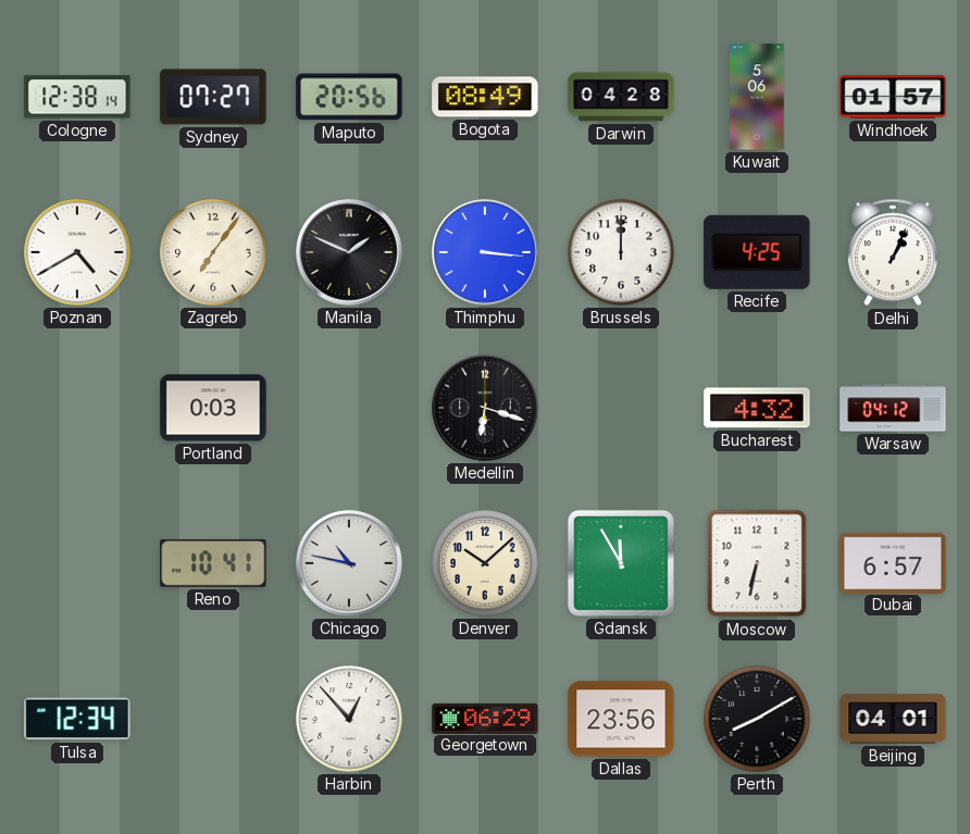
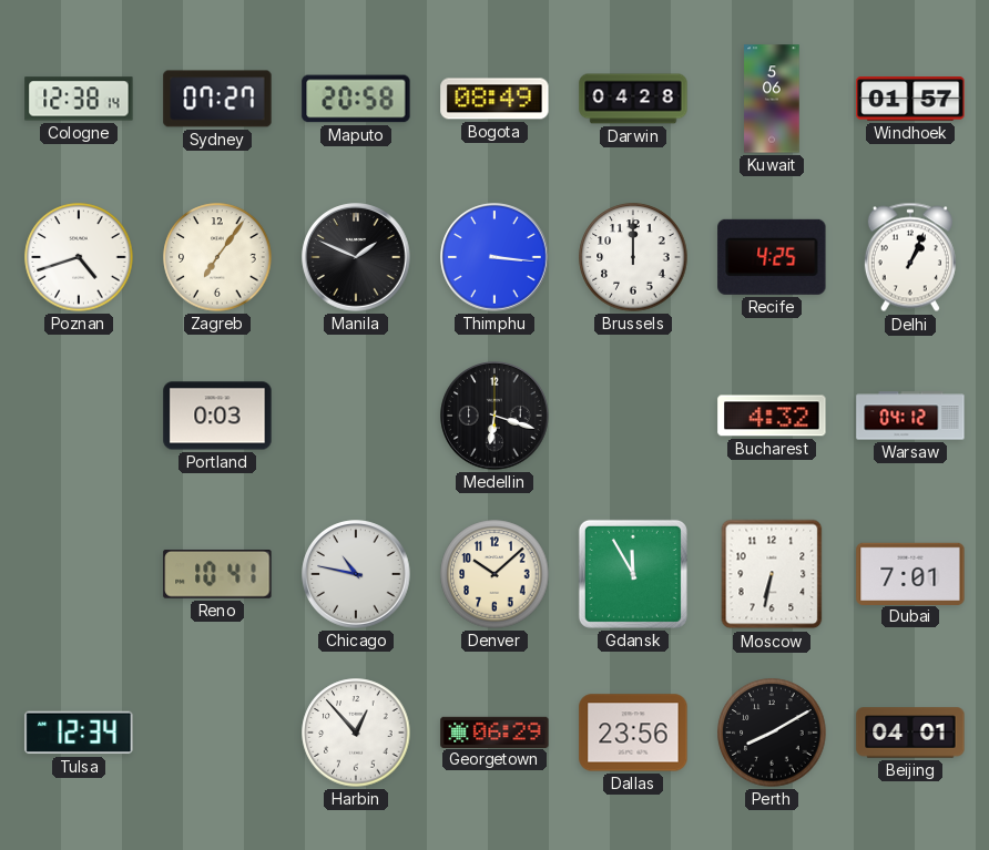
Maputo: 20:56 -> 20:58
Poznan: 4:40 -> 4:42
Dubai: 6:57 -> 7:01
